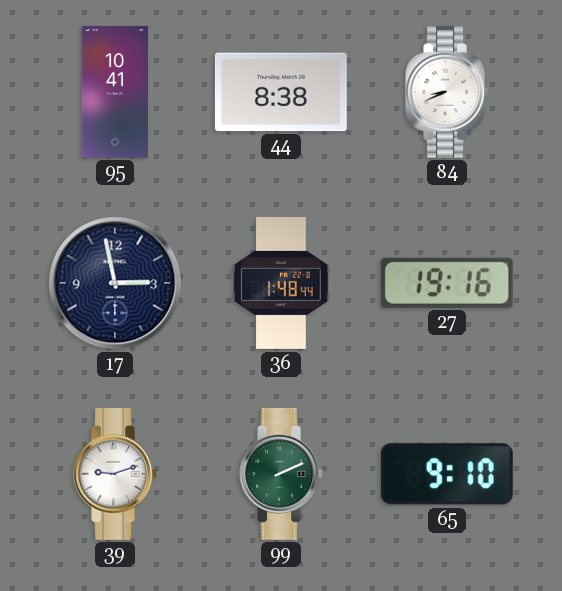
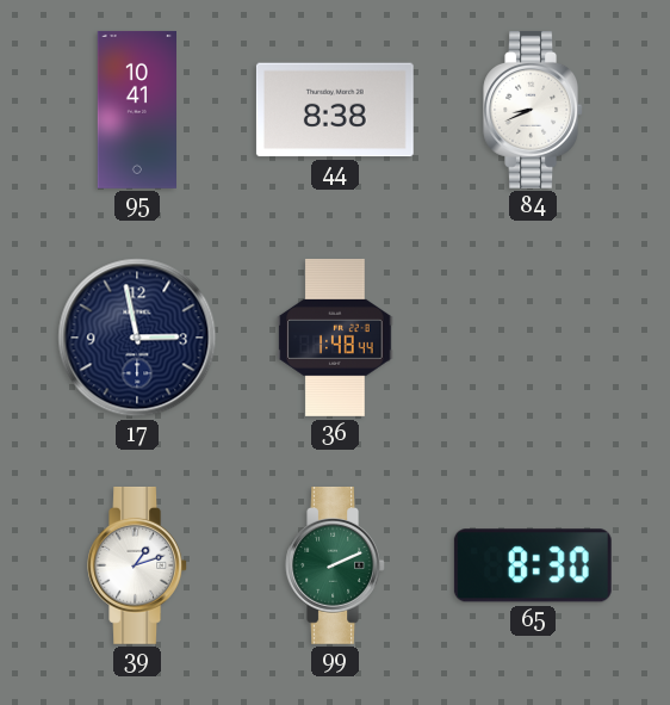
27: 19:16 -> none
39: 9:12 -> 1:12
65: 9:10 -> 8:30
